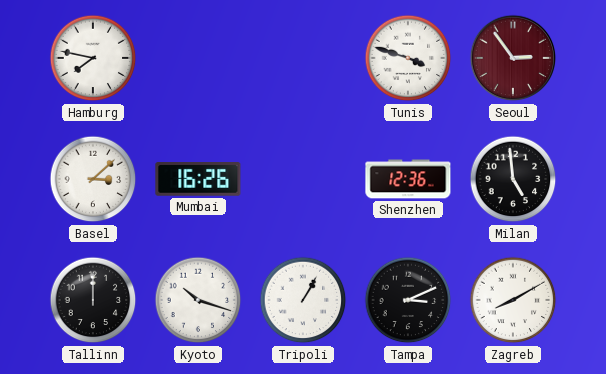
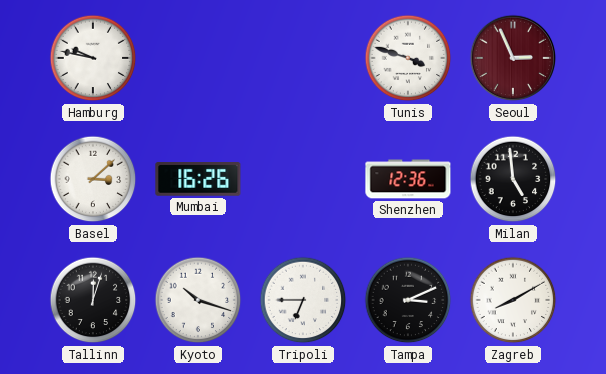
Hamburg: 7:47 -> 9:47
Seoul: 2:54 -> 2:56
Tallinn: 12:00 -> 12:03
Tripoli: 1:05 -> 6:45
